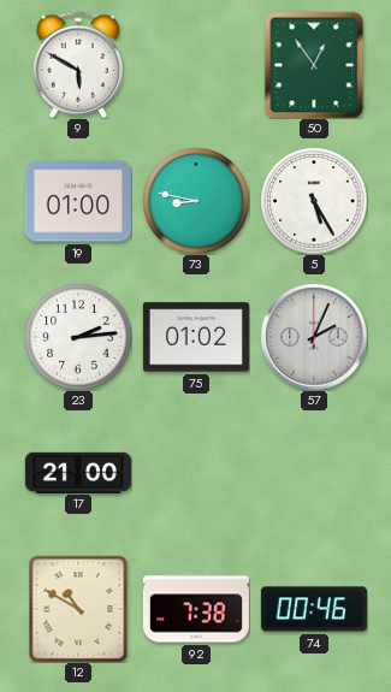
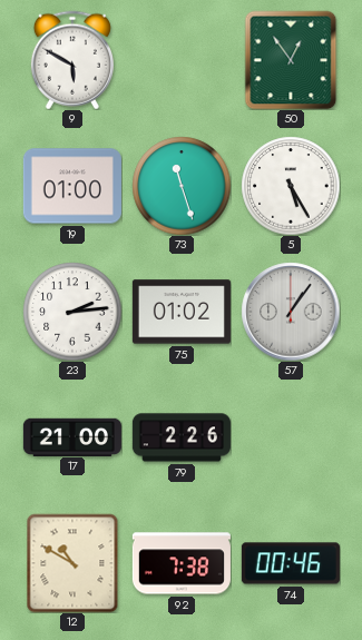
73: 8:47 -> 11:27
57: 2:04 -> 1:06
79: none -> 2:26
